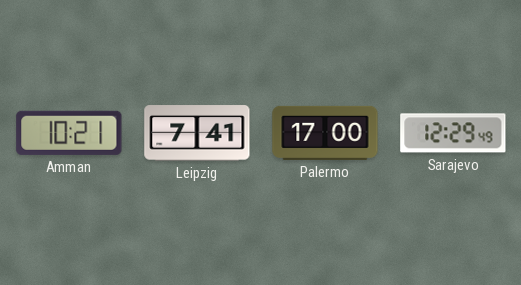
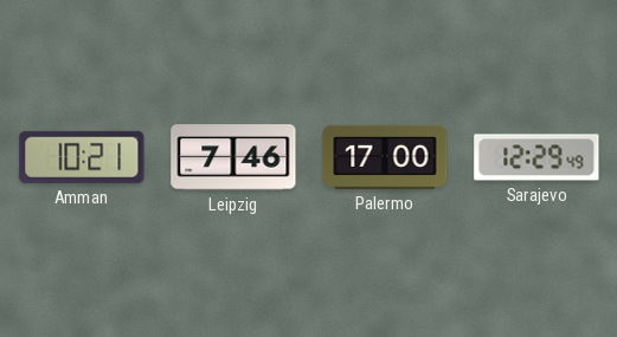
Leipzig: 7:41 -> 7:46
